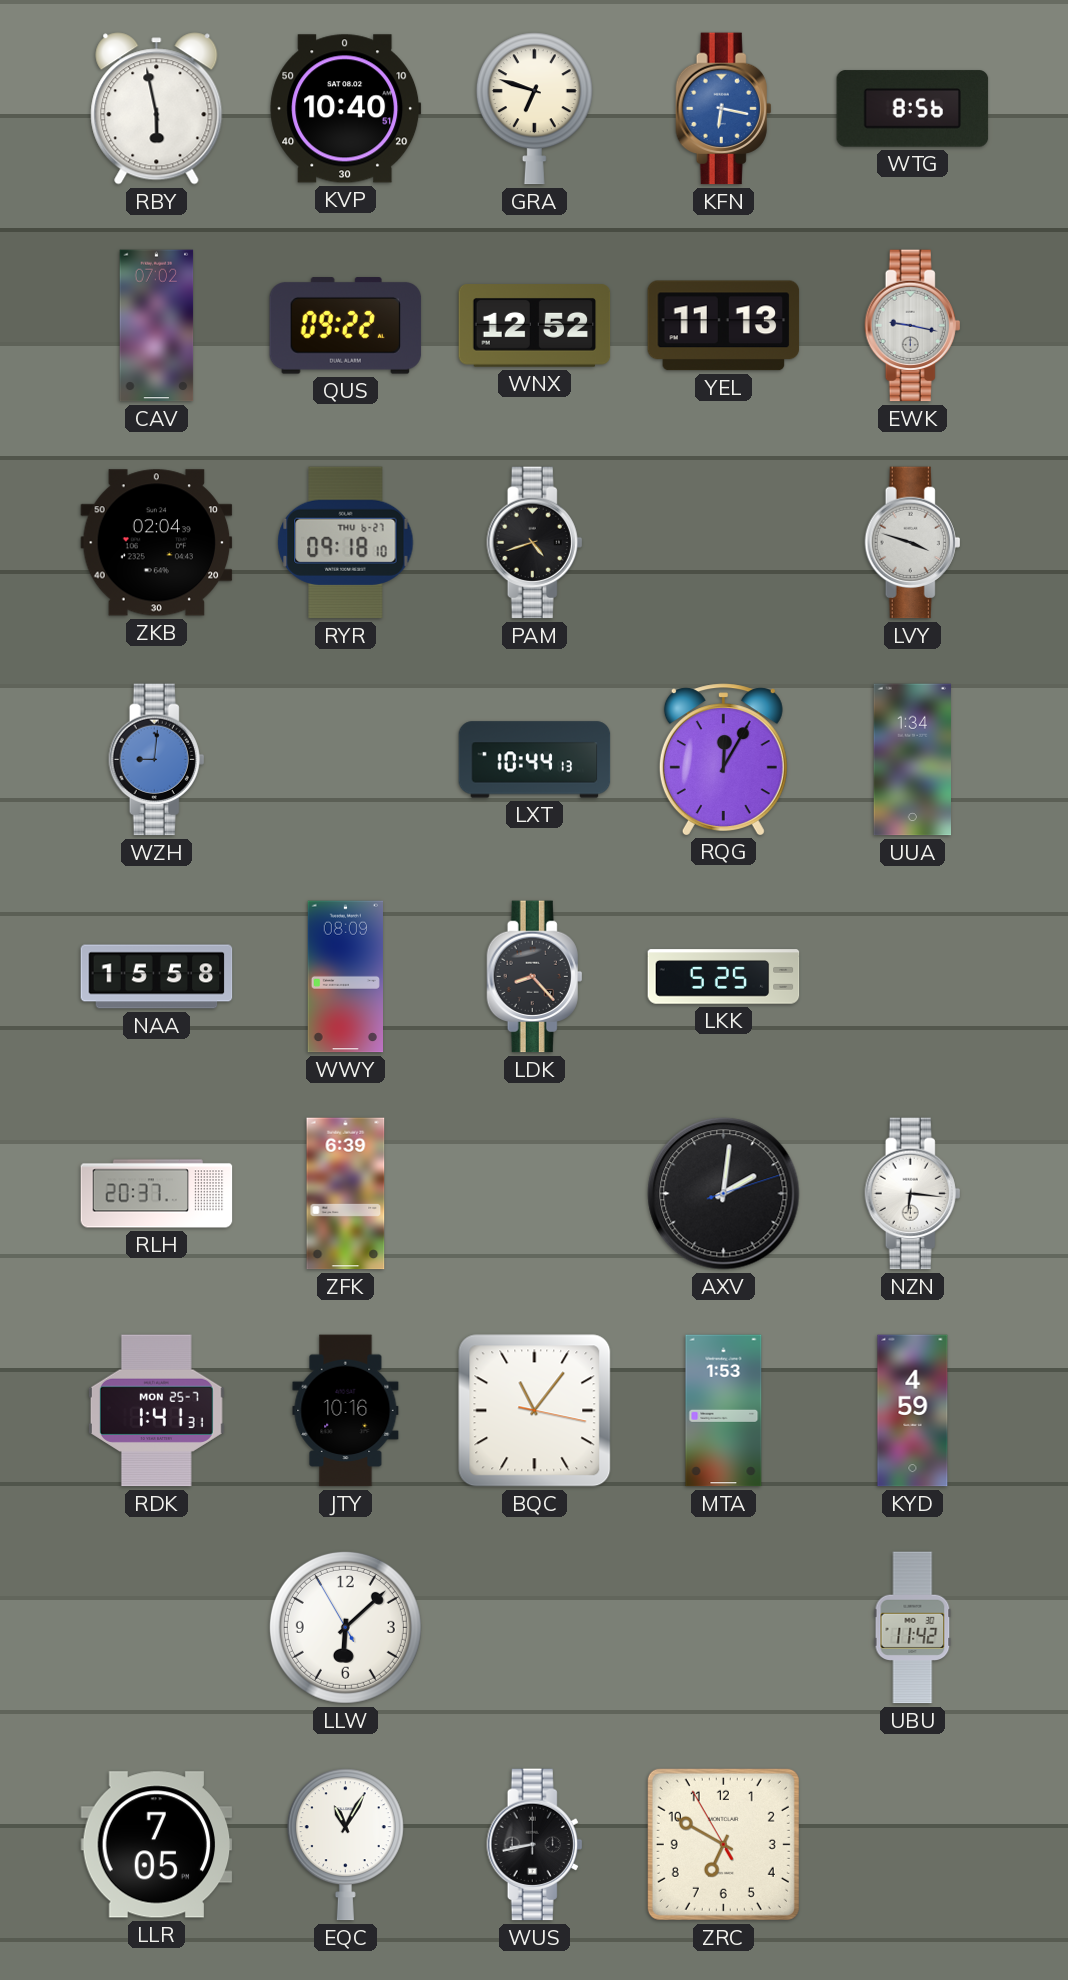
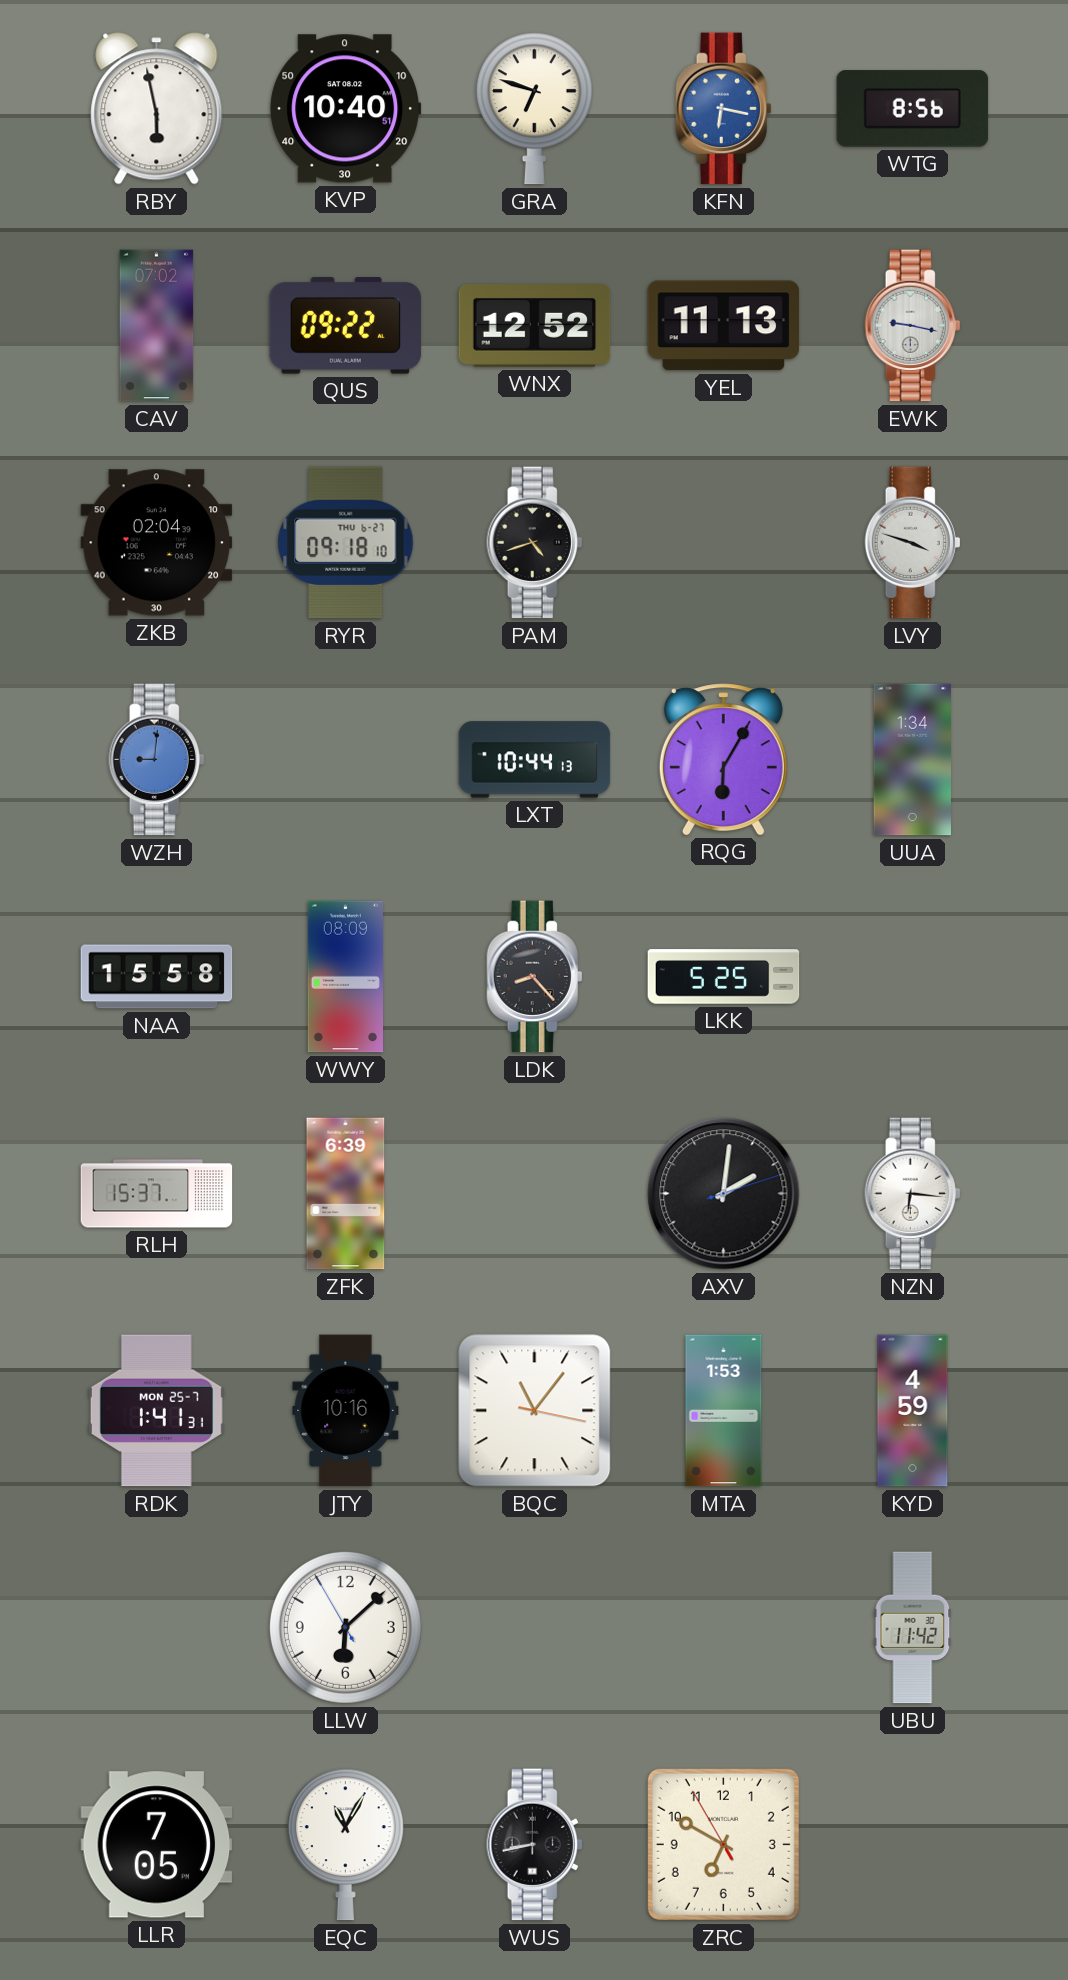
RQG: 12:05 -> 6:05
RLH: 20:37 -> 15:37
